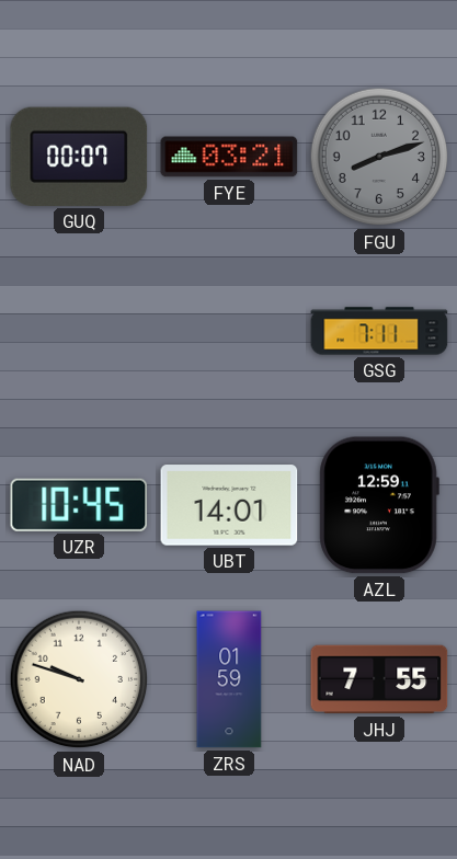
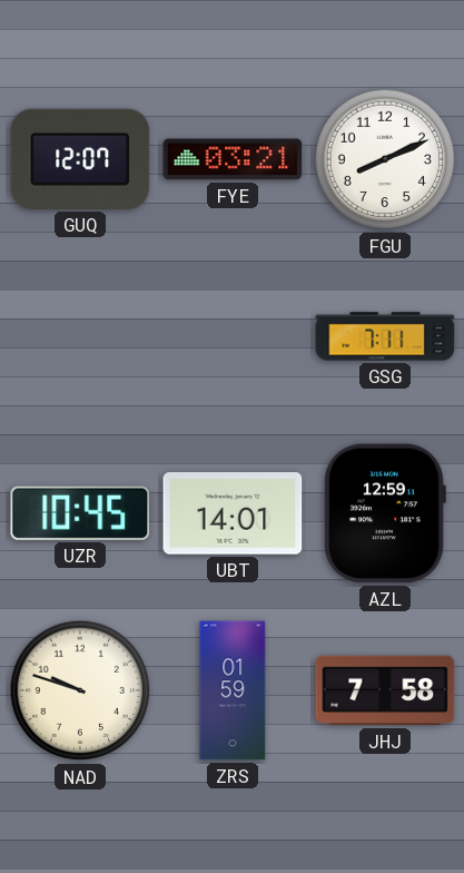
GUQ: 00:07 -> 12:07
FGU: 8:12 -> 8:11
FGU dial: grey -> white
JHJ: 7:55 -> 7:58
